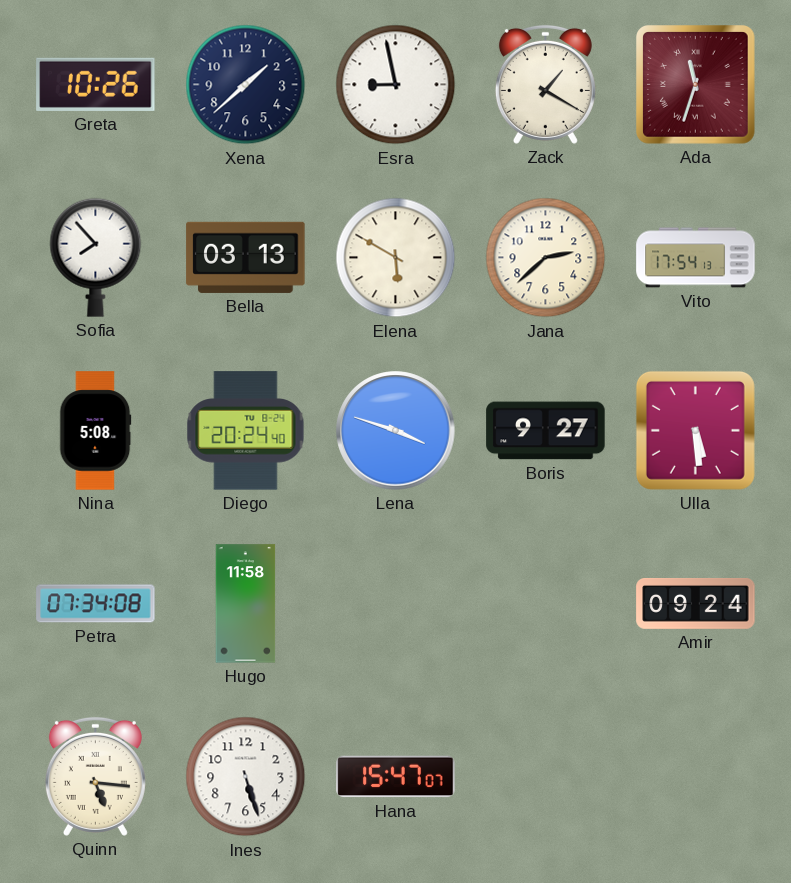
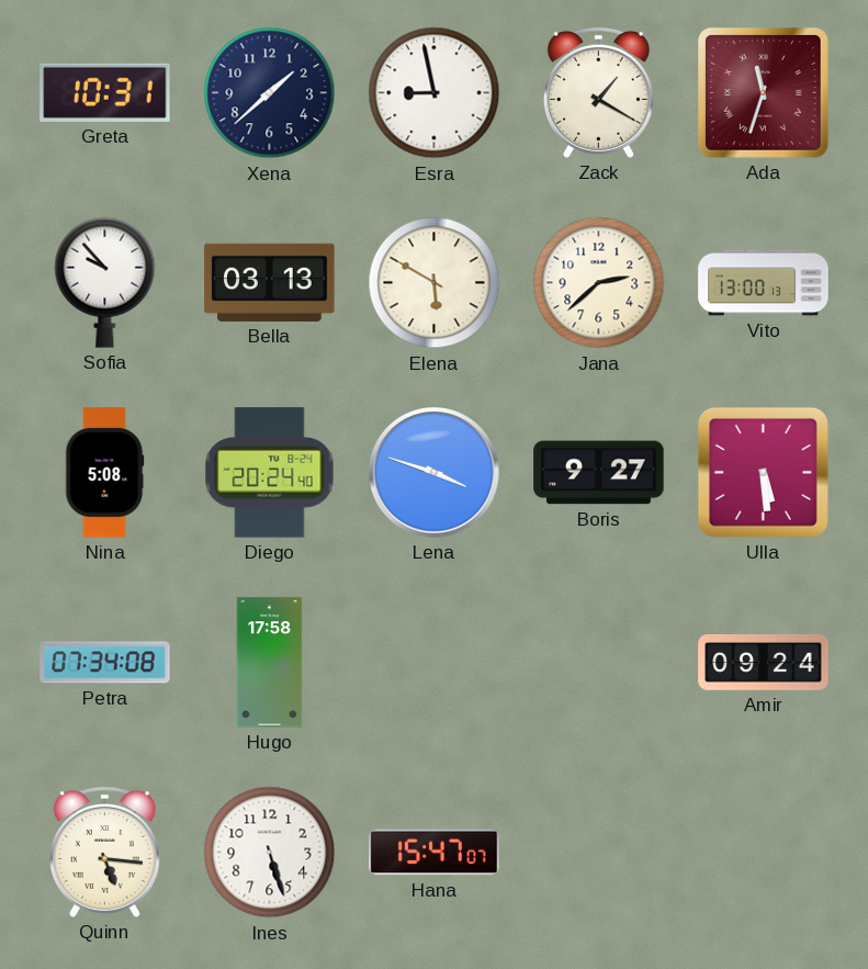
Greta: 10:26 -> 10:31
Sofia: 7:53 -> 9:53
Vito: 17:54 -> 13:00
Hugo: 11:58 -> 17:58
